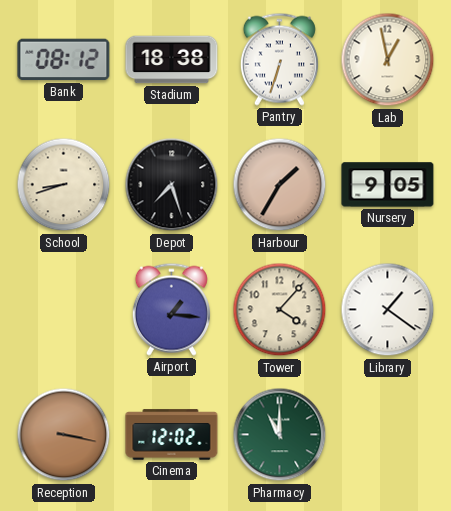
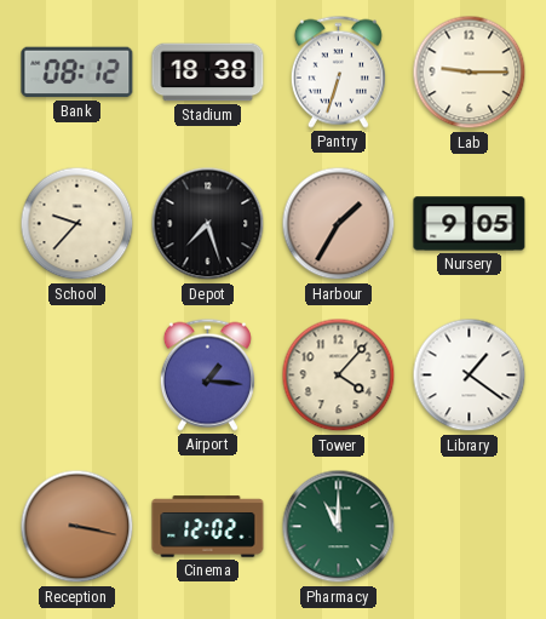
Lab: 12:58 -> 9:15
School: 8:42 -> 9:37
